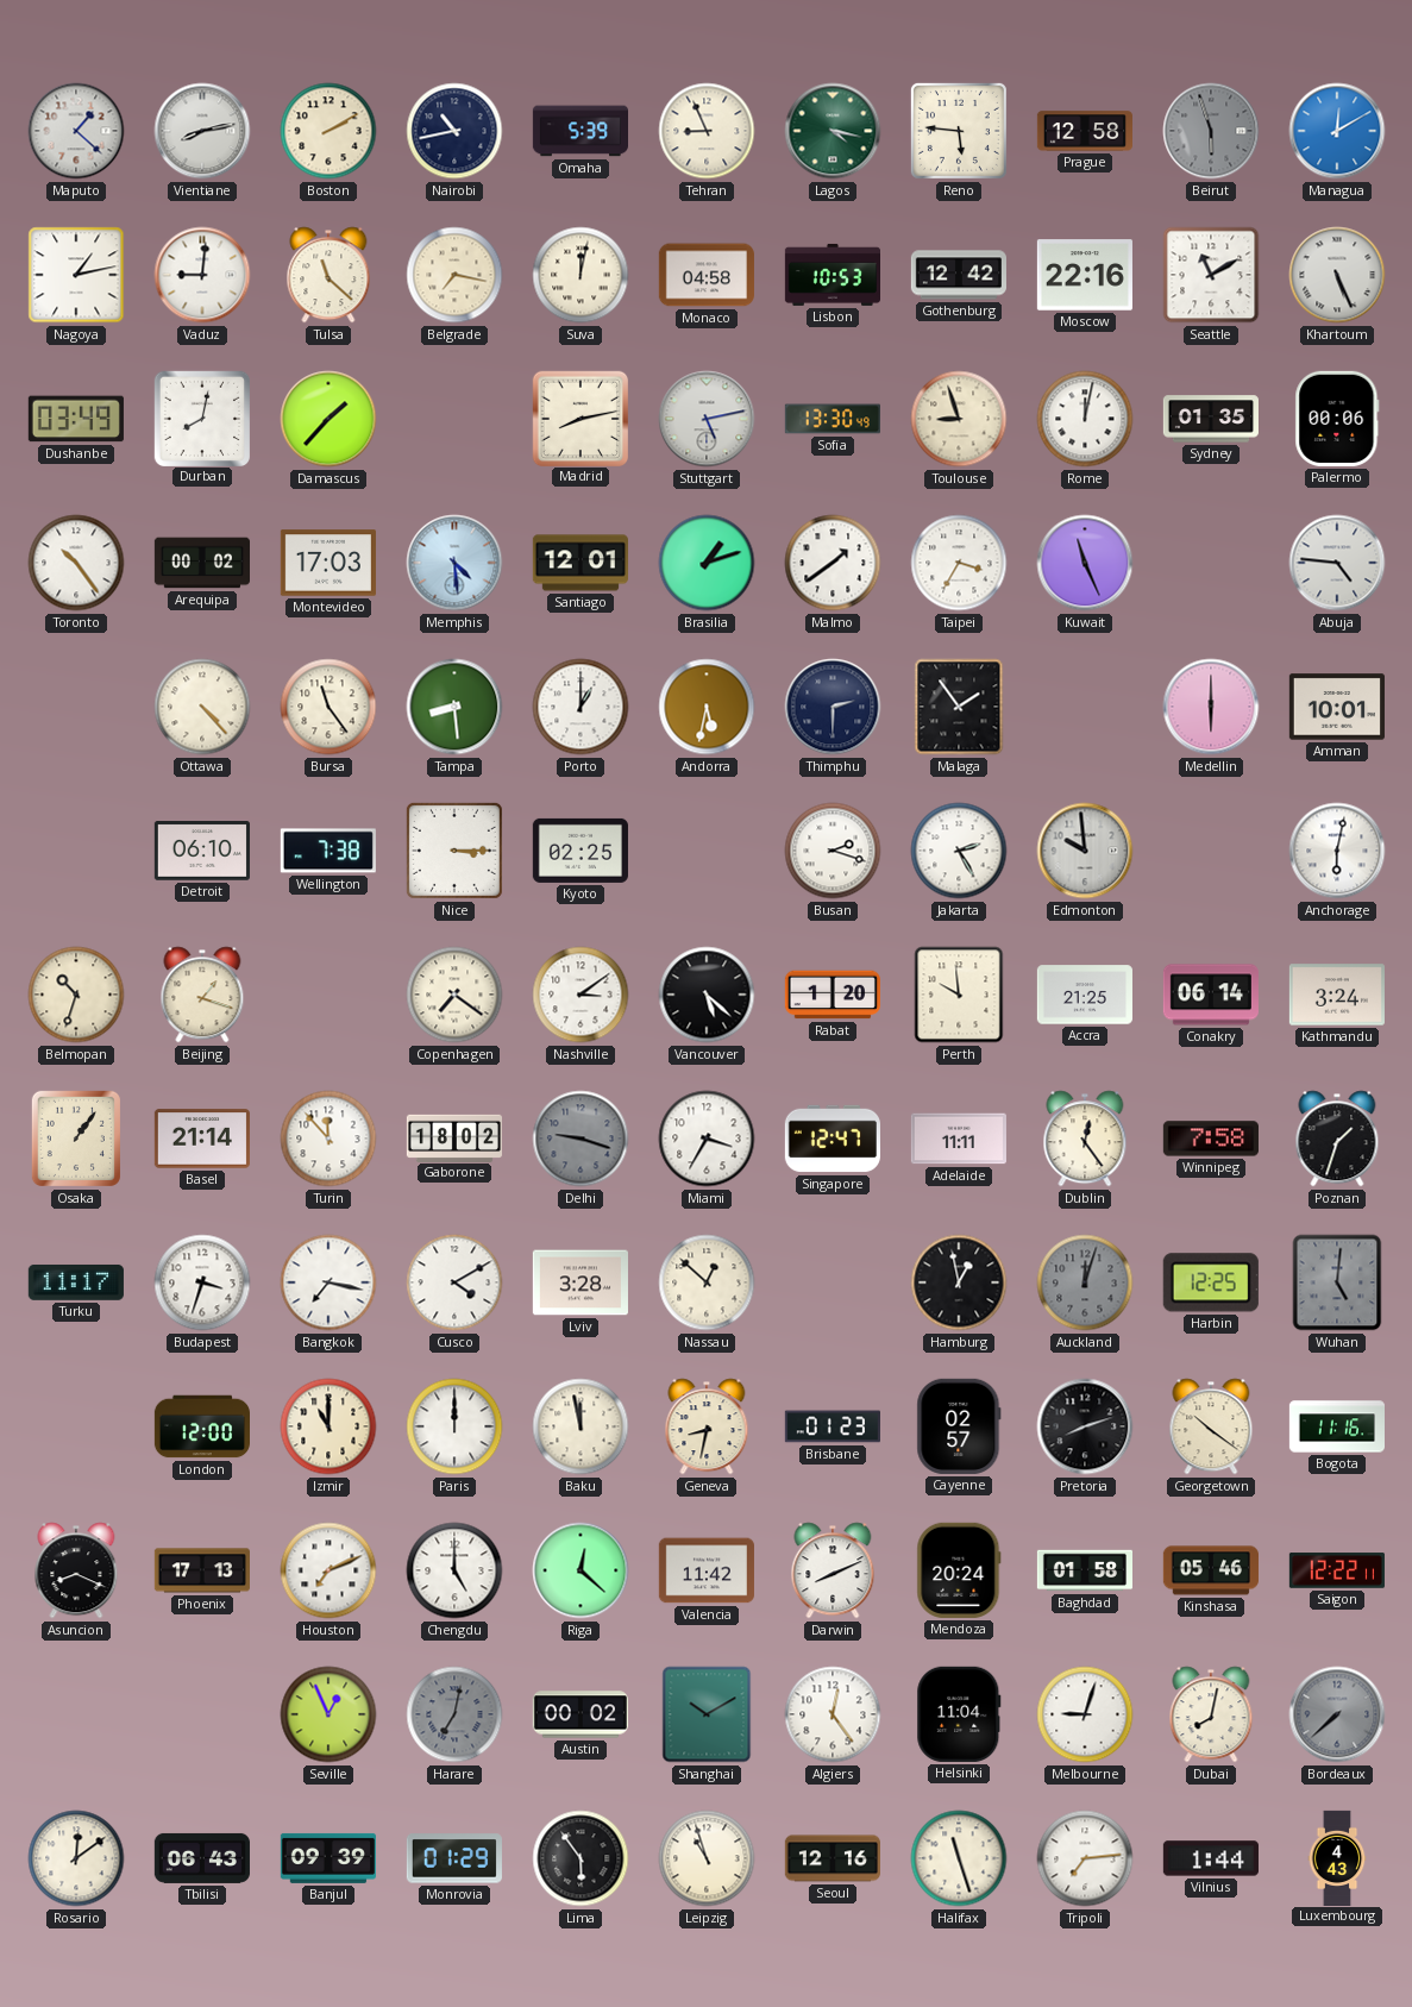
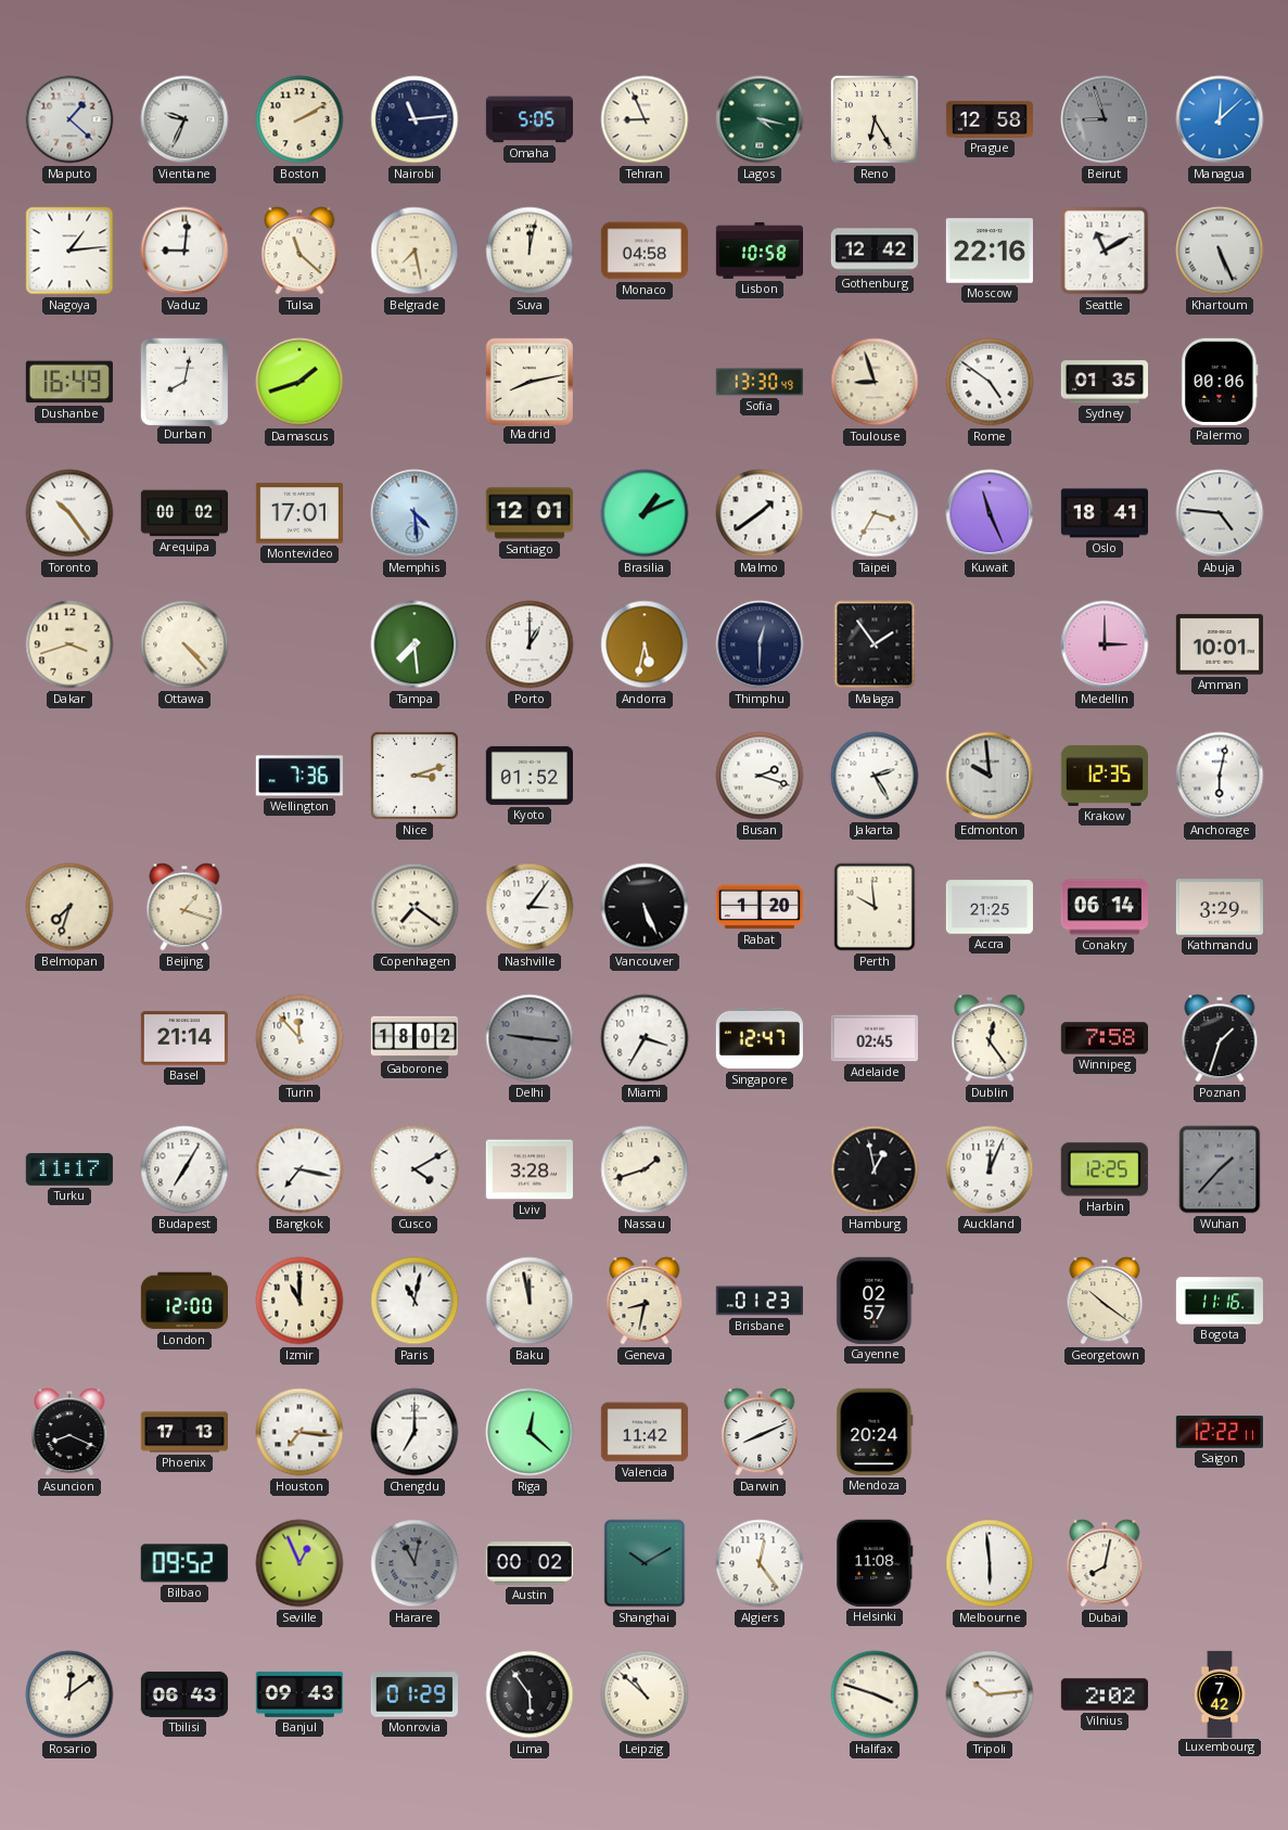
Vientiane: 8:13 -> 9:34
Nairobi: 10:43 -> 11:14
Omaha: 5:39 -> 5:05
Reno: 5:46 -> 6:25
Beirut: 5:57 -> 8:57
Managua: 12:10 -> 12:08
Nagoya: 1:13 -> 1:14
Belgrade: 7:17 -> 7:28
Lisbon: 10:53 -> 10:58
Dushanbe: 03:49 -> 16:49
Damascus: 1:37 -> 1:42
Stuttgart: 5:13 -> none
Rome: 12:02 -> 4:51
Montevideo: 17:03 -> 17:01
Brasilia: 1:12 -> 1:11
Oslo: none -> 18:41
Dakar: none -> 3:42
Bursa: 11:24 -> none
Tampa: 8:29 -> 7:29
Thimphu: 2:30 -> 12:30
Medellin: 6:00 -> 3:00
Detroit: 06:10 -> none
Wellington: 7:38 -> 7:36
Nice: 3:15 -> 3:12
Kyoto: 02:25 -> 01:52
Krakow: none -> 12:35
Belmopan: 10:33 -> 7:33
Nashville: 3:09 -> 3:06
Vancouver: 5:22 -> 5:26
Kathmandu: 3:24 -> 3:29
Osaka: 1:06 -> none
Delhi: 9:18 -> 9:16
Adelaide: 11:11 -> 02:45
Budapest: 3:33 -> 7:05
Nassau: 12:52 -> 1:42
Auckland: 12:03 -> 12:04
Auckland dial: grey -> white
Wuhan: 5:01 -> 1:37
Paris: 12:00 -> 11:02
Pretoria: 8:12 -> none
Houston: 7:11 -> 7:16
Chengdu: 5:00 -> 7:00
Baghdad: 01:58 -> none
Kinshasa: 05:46 -> none
Bilbao: none -> 09:52
Harare: 7:02 -> 11:02
Helsinki: 11:04 -> 11:08
Melbourne: 9:03 -> 5:59
Bordeaux: 7:38 -> none
Banjul: 09:39 -> 09:43
Leipzig: 10:57 -> 10:52
Seoul: 12:16 -> none
Halifax: 11:27 -> 3:48
Tripoli: 7:14 -> 10:14
Vilnius: 1:44 -> 2:02
Luxembourg: 4:43 -> 7:42
